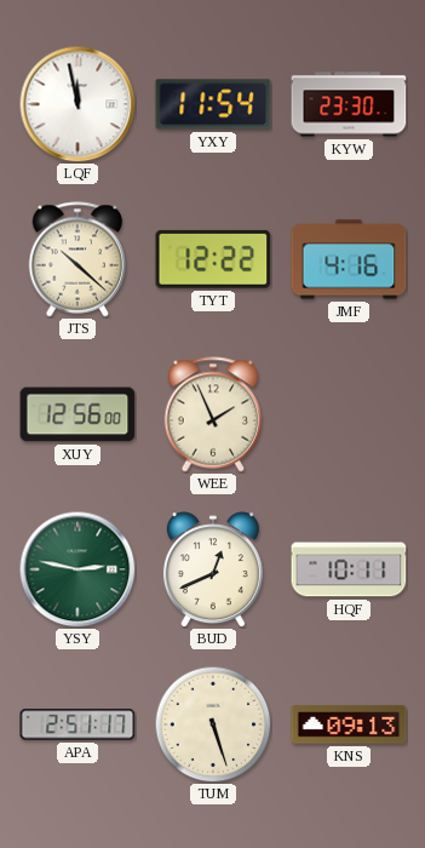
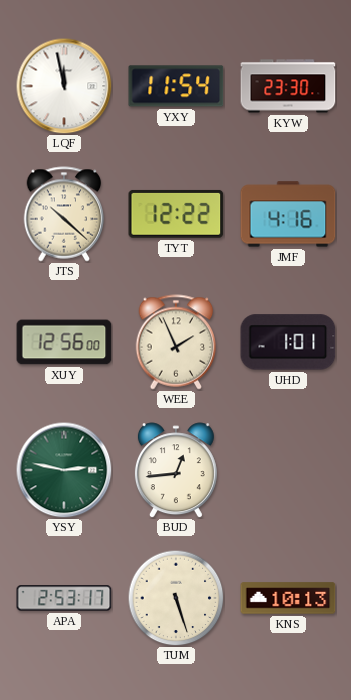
UHD: none -> 1:01
BUD: 12:41 -> 12:44
HQF: 10:11 -> none
APA: 2:51 -> 2:53
KNS: 09:13 -> 10:13
